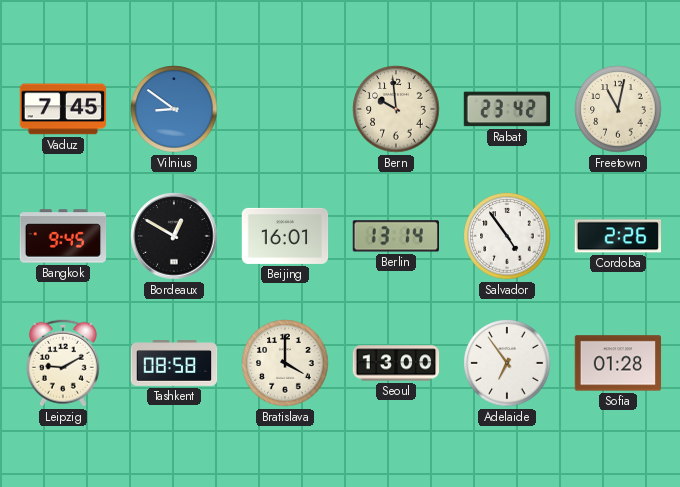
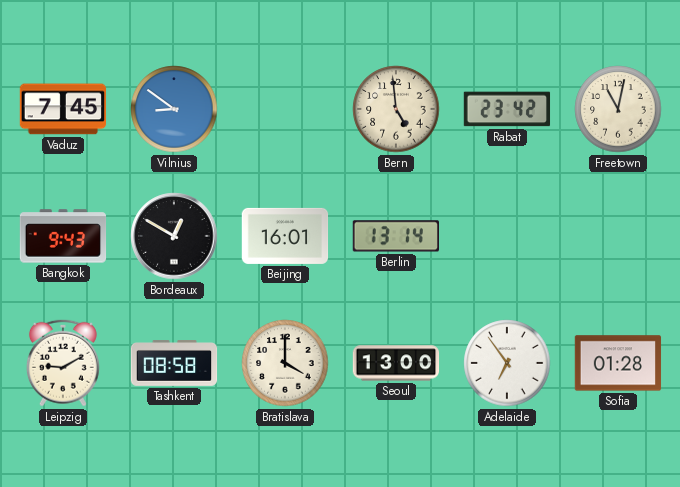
Bern: 9:59 -> 4:59
Bangkok: 9:45 -> 9:43
Salvador: 4:54 -> none
Cordoba: 2:26 -> none
